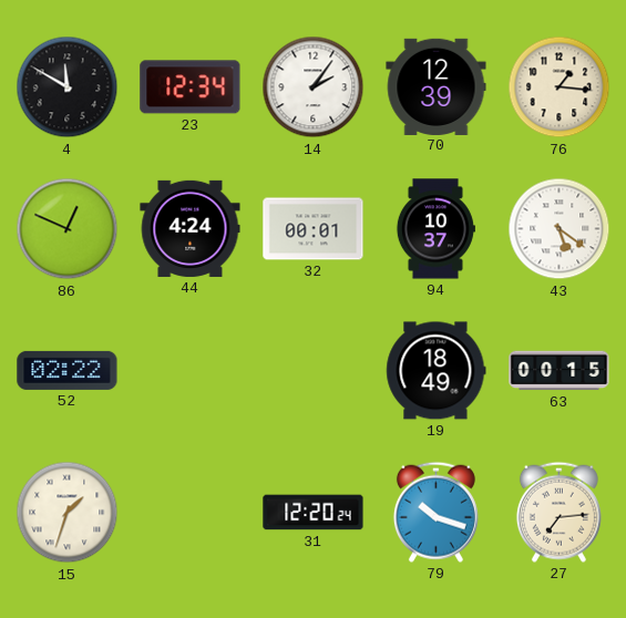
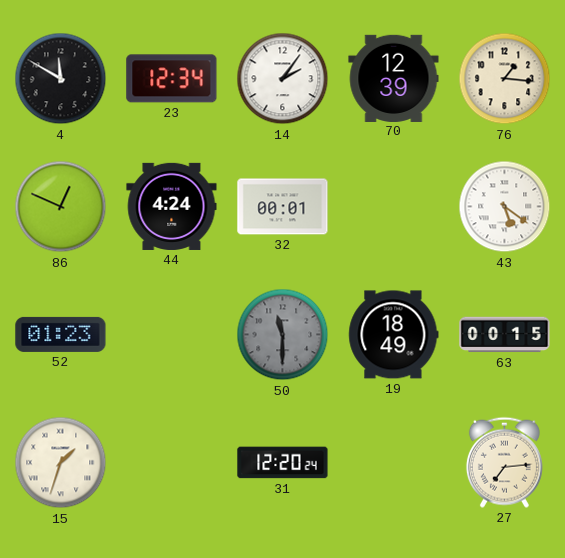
94: 10:37 -> none
52: 02:22 -> 01:23
50: none -> 11:30
79: 10:18 -> none
